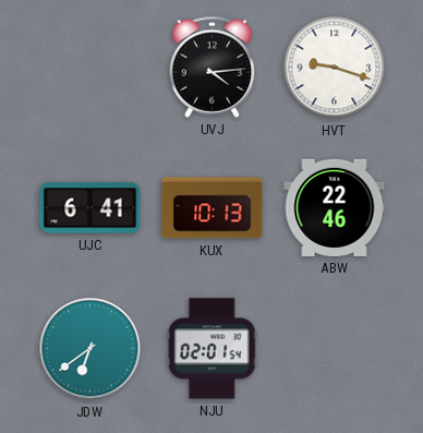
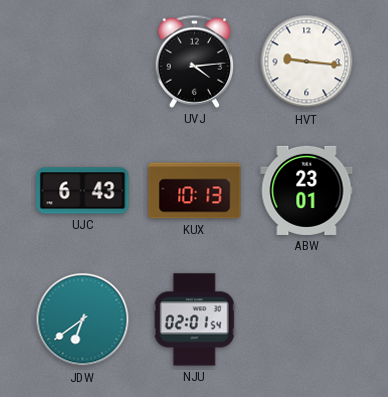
HVT: 9:18 -> 9:16
UJC: 6:41 -> 6:43
ABW: 22:46 -> 23:01
